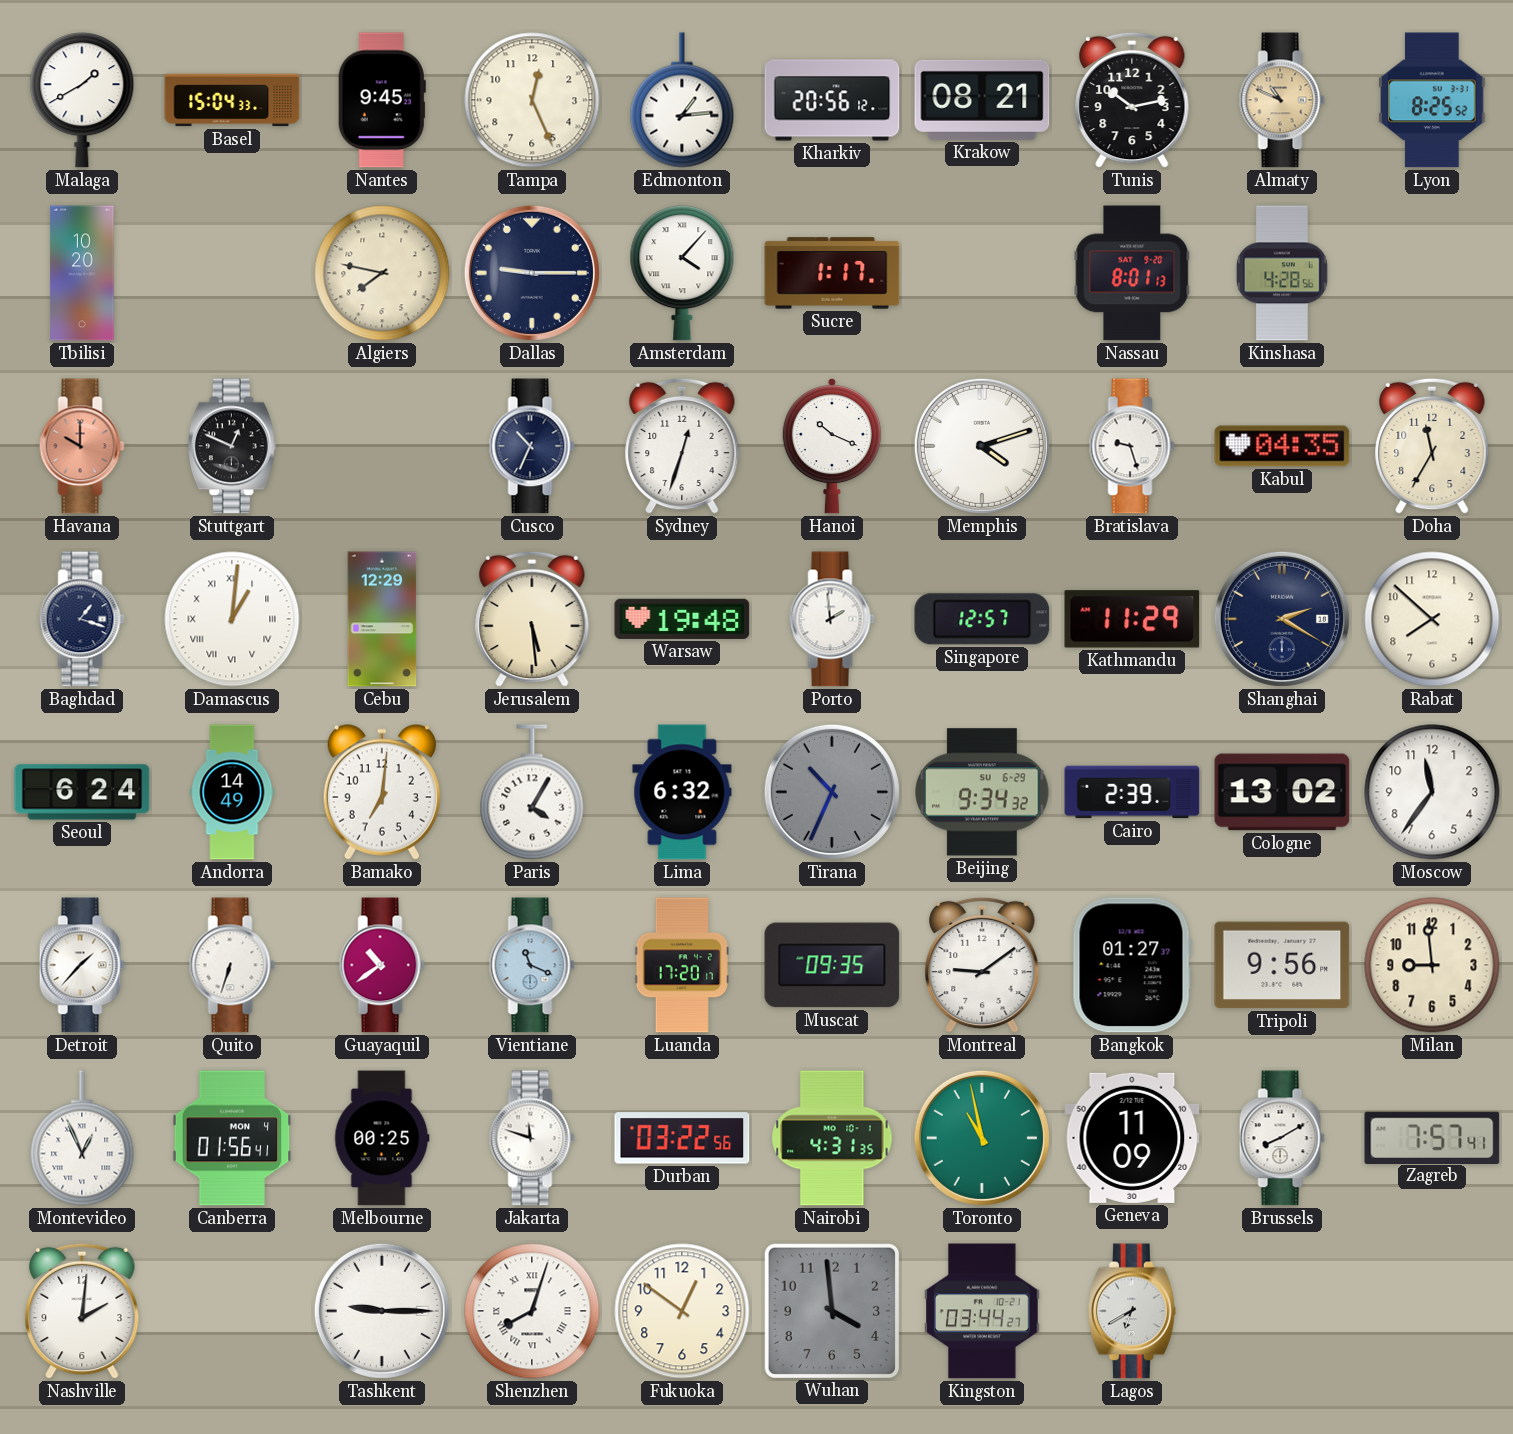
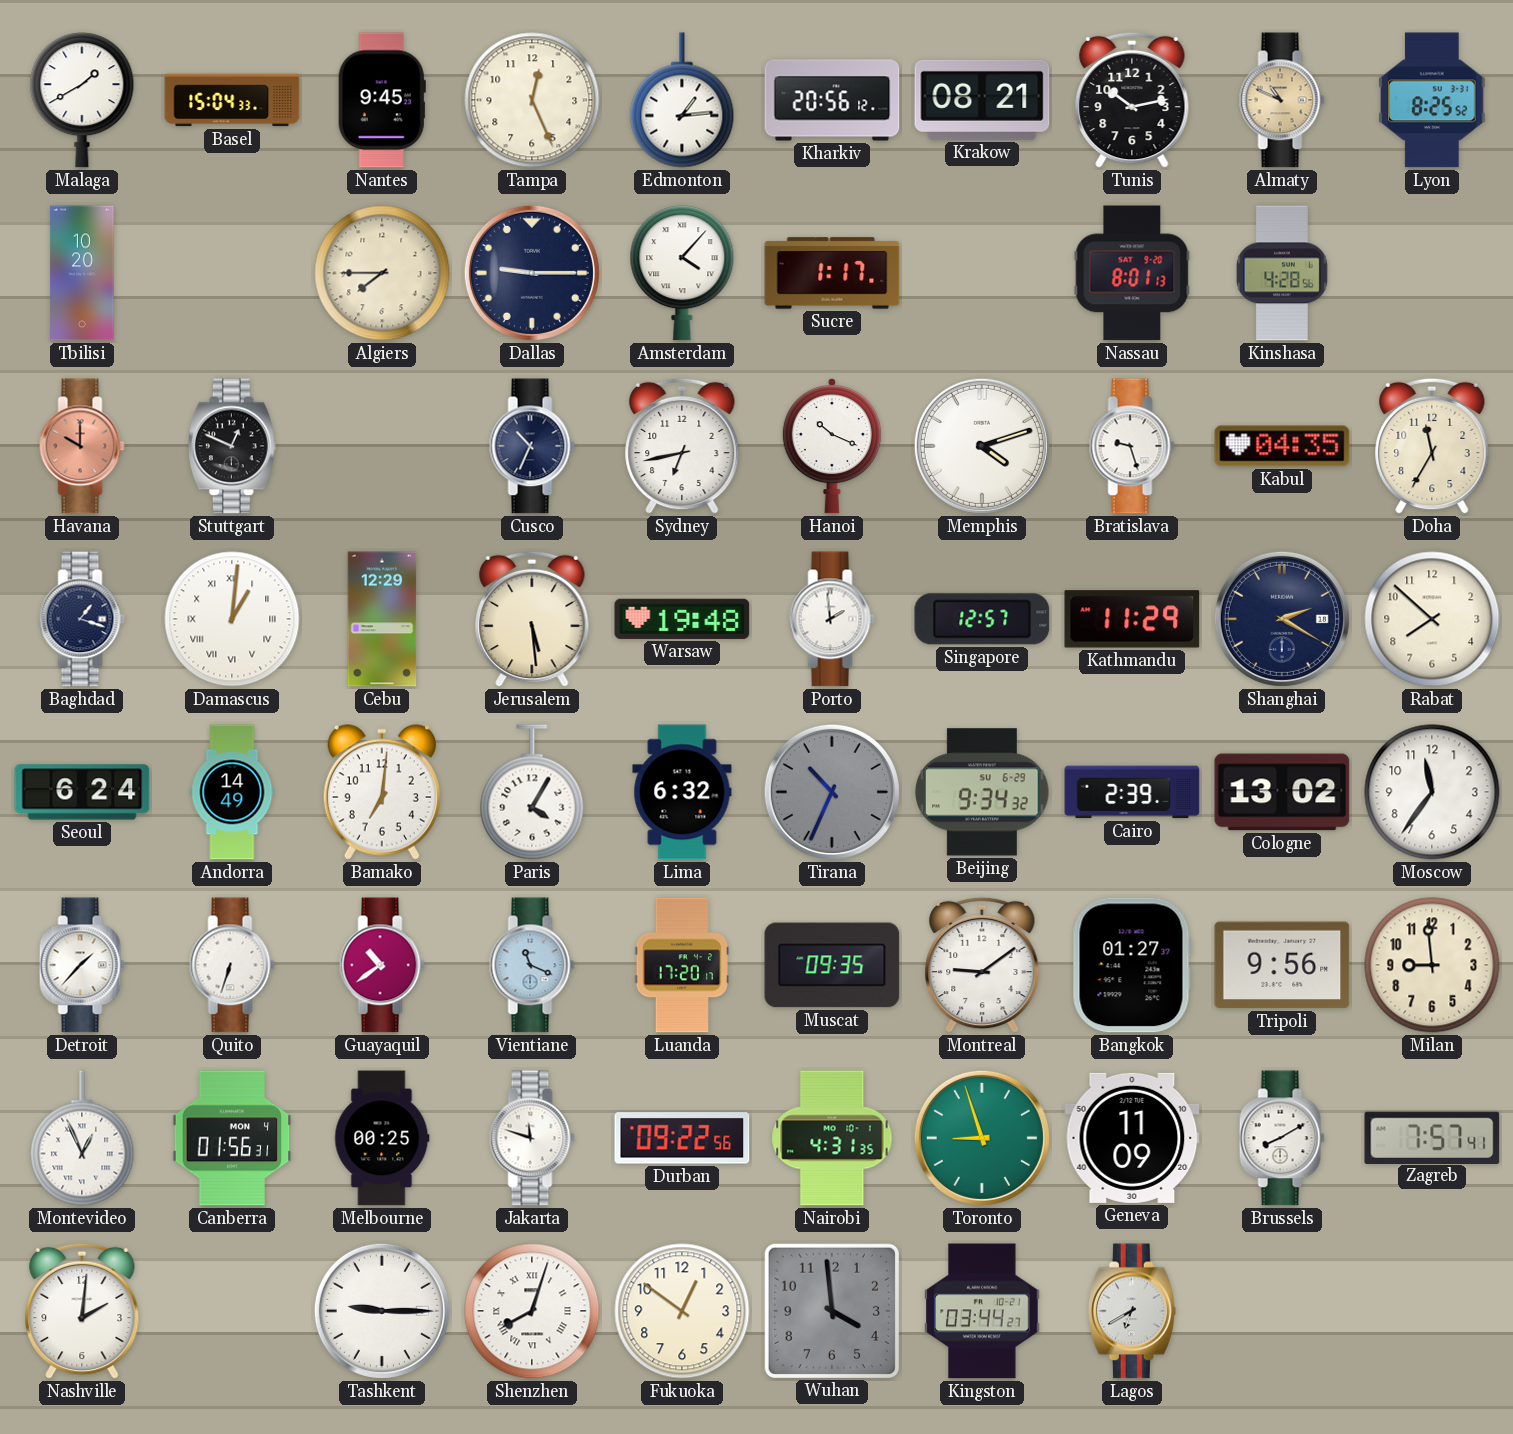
Algiers: 7:47 -> 7:45
Sydney: 12:33 -> 6:43
Canberra: 01:56:41 -> 01:56:31
Durban: 03:22 -> 09:22
Toronto: 10:58 -> 8:57
